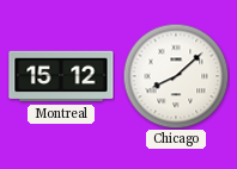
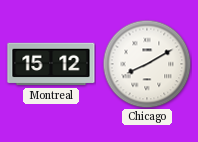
Chicago: 8:08 -> 8:10
